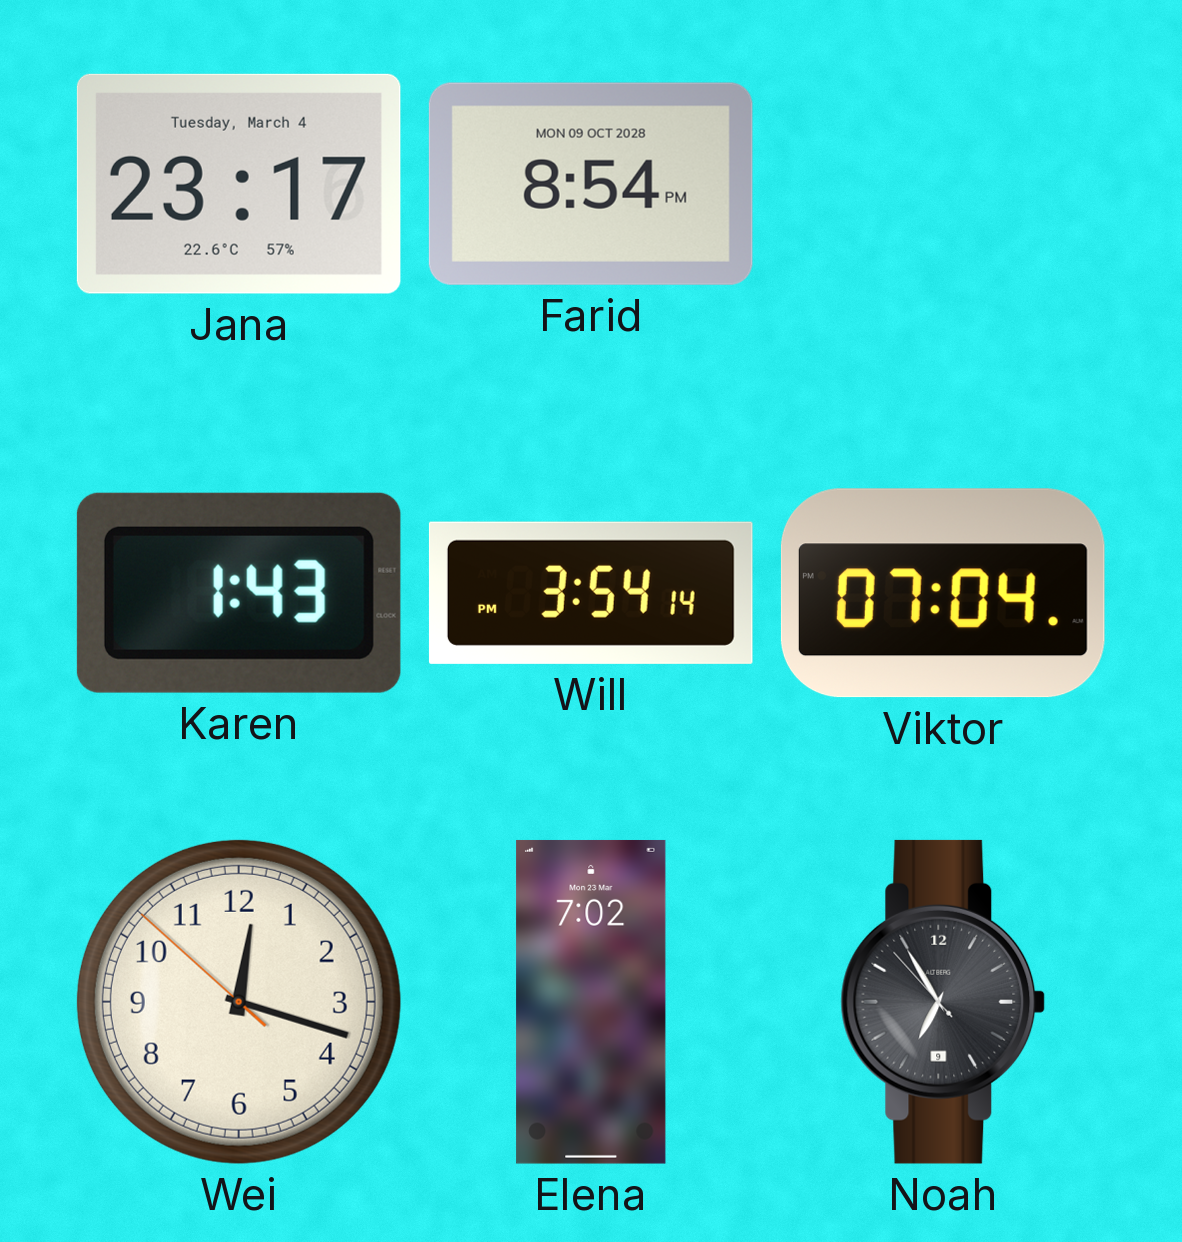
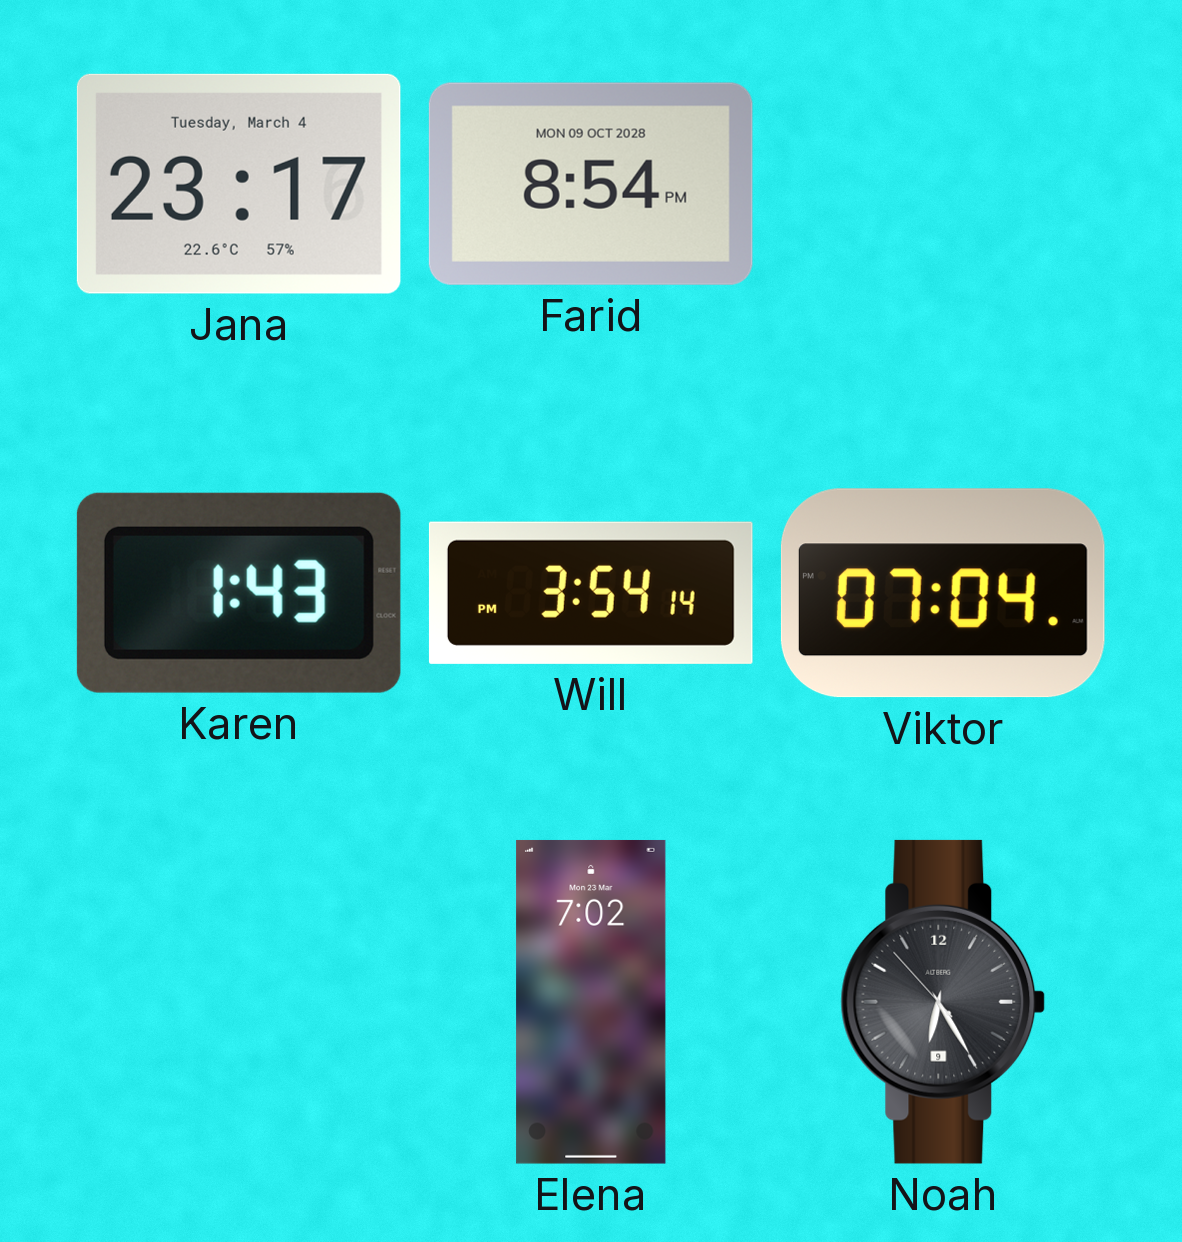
Wei: 12:17 -> none
Noah: 6:54 -> 6:24
